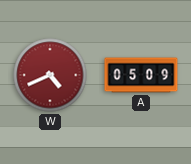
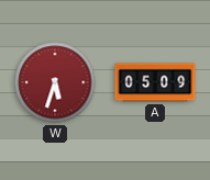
W: 4:41 -> 5:33
